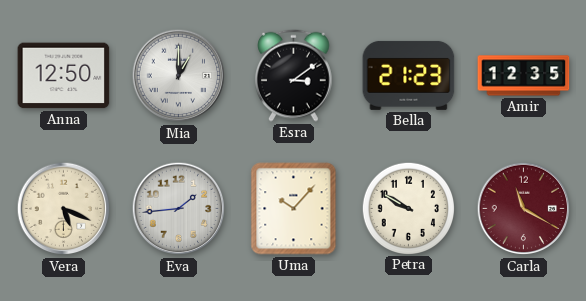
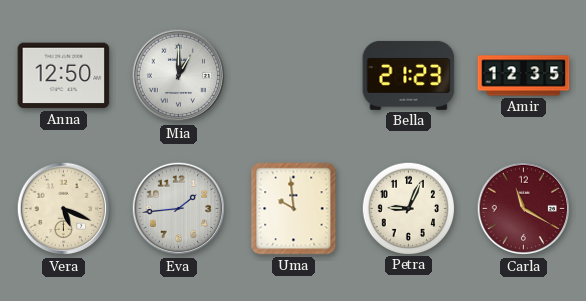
Esra: 3:09 -> none
Uma: 10:07 -> 9:59
Petra: 9:50 -> 9:04
